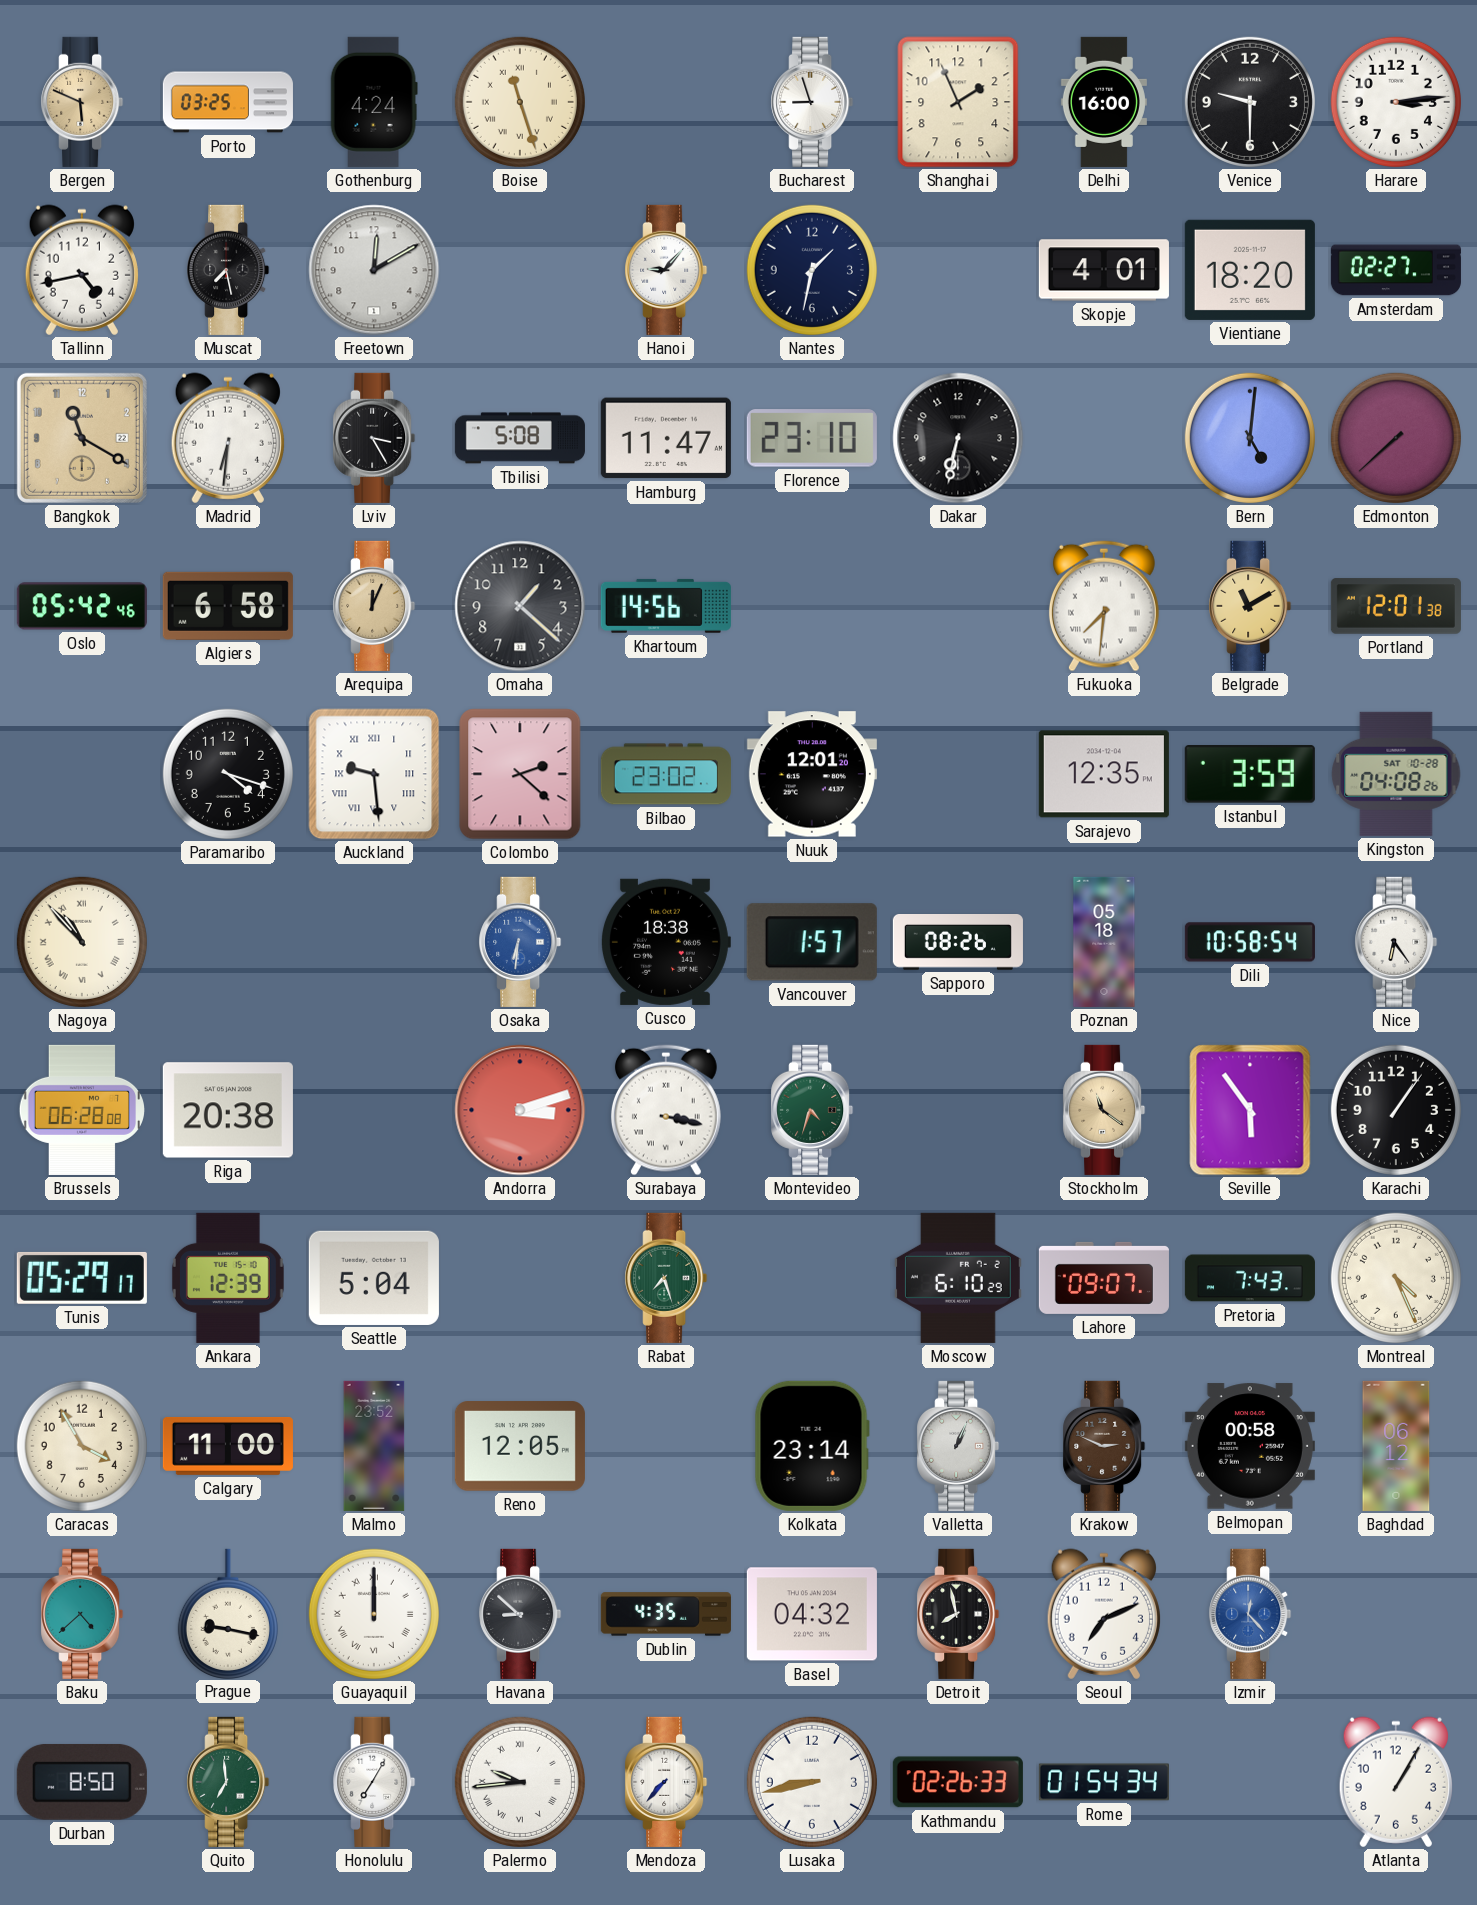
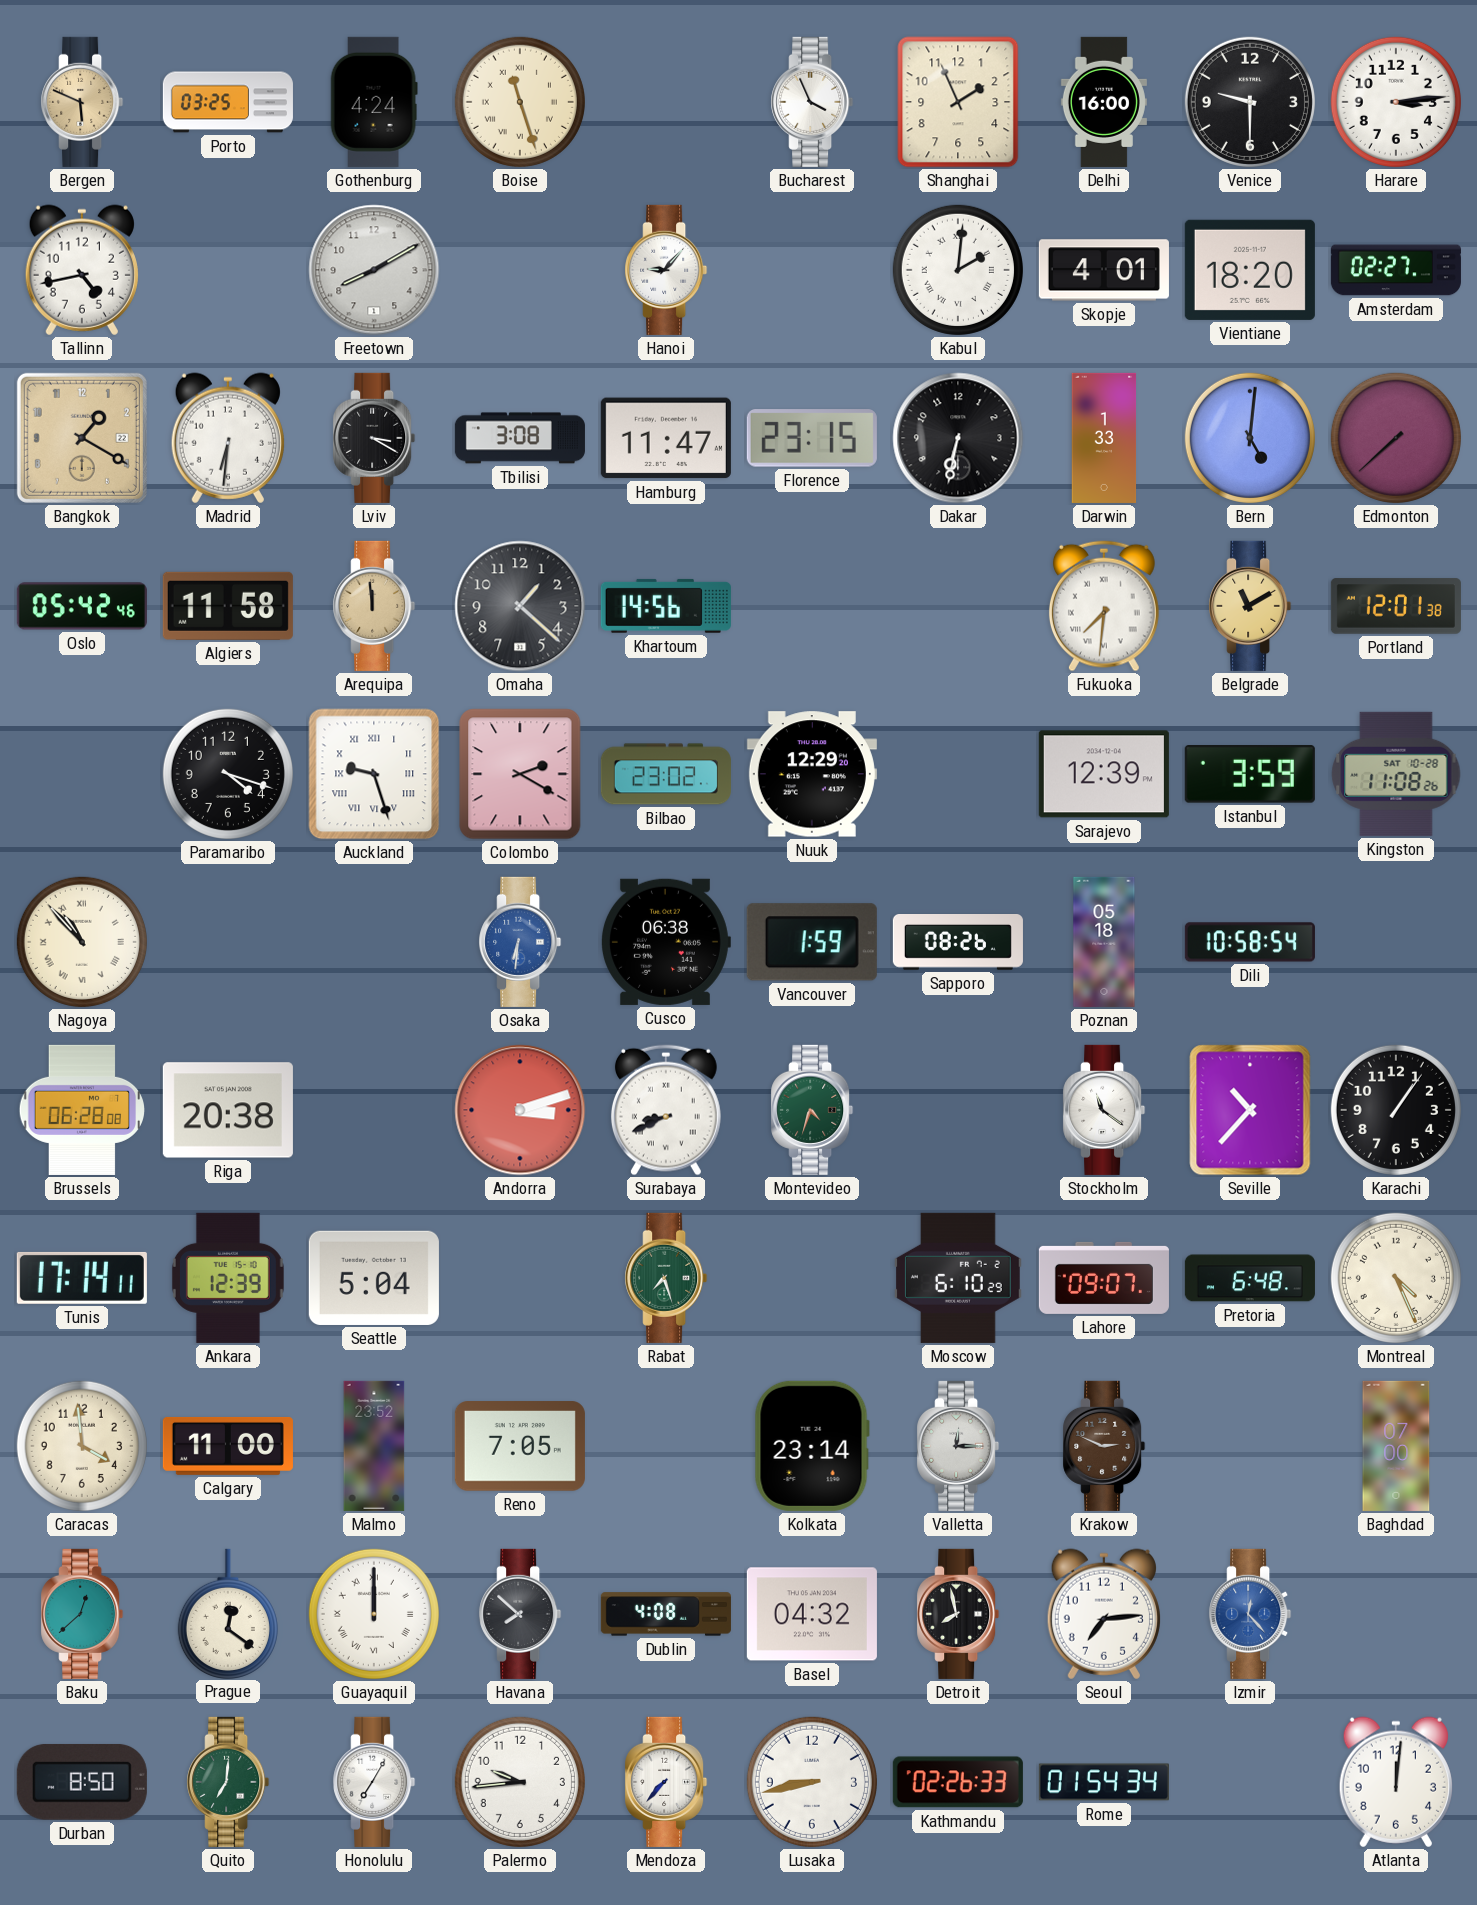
Bucharest: 8:57 -> 3:56
Muscat: 7:28 -> none
Freetown: 12:10 -> 8:10
Nantes: 1:32 -> none
Kabul: none -> 2:01
Bangkok: 11:20 -> 1:20
Lviv: 3:25 -> 3:20
Tbilisi: 5:08 -> 3:08
Florence: 23:10 -> 23:15
Darwin: none -> 1:33
Algiers: 6:58 -> 11:58
Arequipa: 12:04 -> 11:59
Auckland: 9:29 -> 9:27
Colombo: 2:22 -> 2:20
Nuuk: 12:01 -> 12:29
Sarajevo: 12:35 -> 12:39
Kingston: 04:08 -> 11:08
Cusco: 18:38 -> 06:38
Vancouver: 1:57 -> 1:59
Nice: 6:24 -> none
Surabaya: 3:17 -> 8:41
Stockholm dial: champagne -> white
Seville: 5:54 -> 10:37
Tunis: 05:29 -> 17:14
Pretoria: 7:43 -> 6:48
Caracas: 3:55 -> 3:59
Reno: 12:05 -> 7:05
Valletta: 1:04 -> 12:15
Belmopan: 00:58 -> none
Baghdad: 06:12 -> 07:00
Baku: 4:38 -> 12:38
Prague: 9:17 -> 12:21
Havana: 8:52 -> 7:52
Dublin: 4:35 -> 4:08
Seoul: 7:11 -> 7:14
Quito: 6:59 -> 7:01
Palermo numerals: Roman -> Arabic
Atlanta: 1:05 -> 12:01
